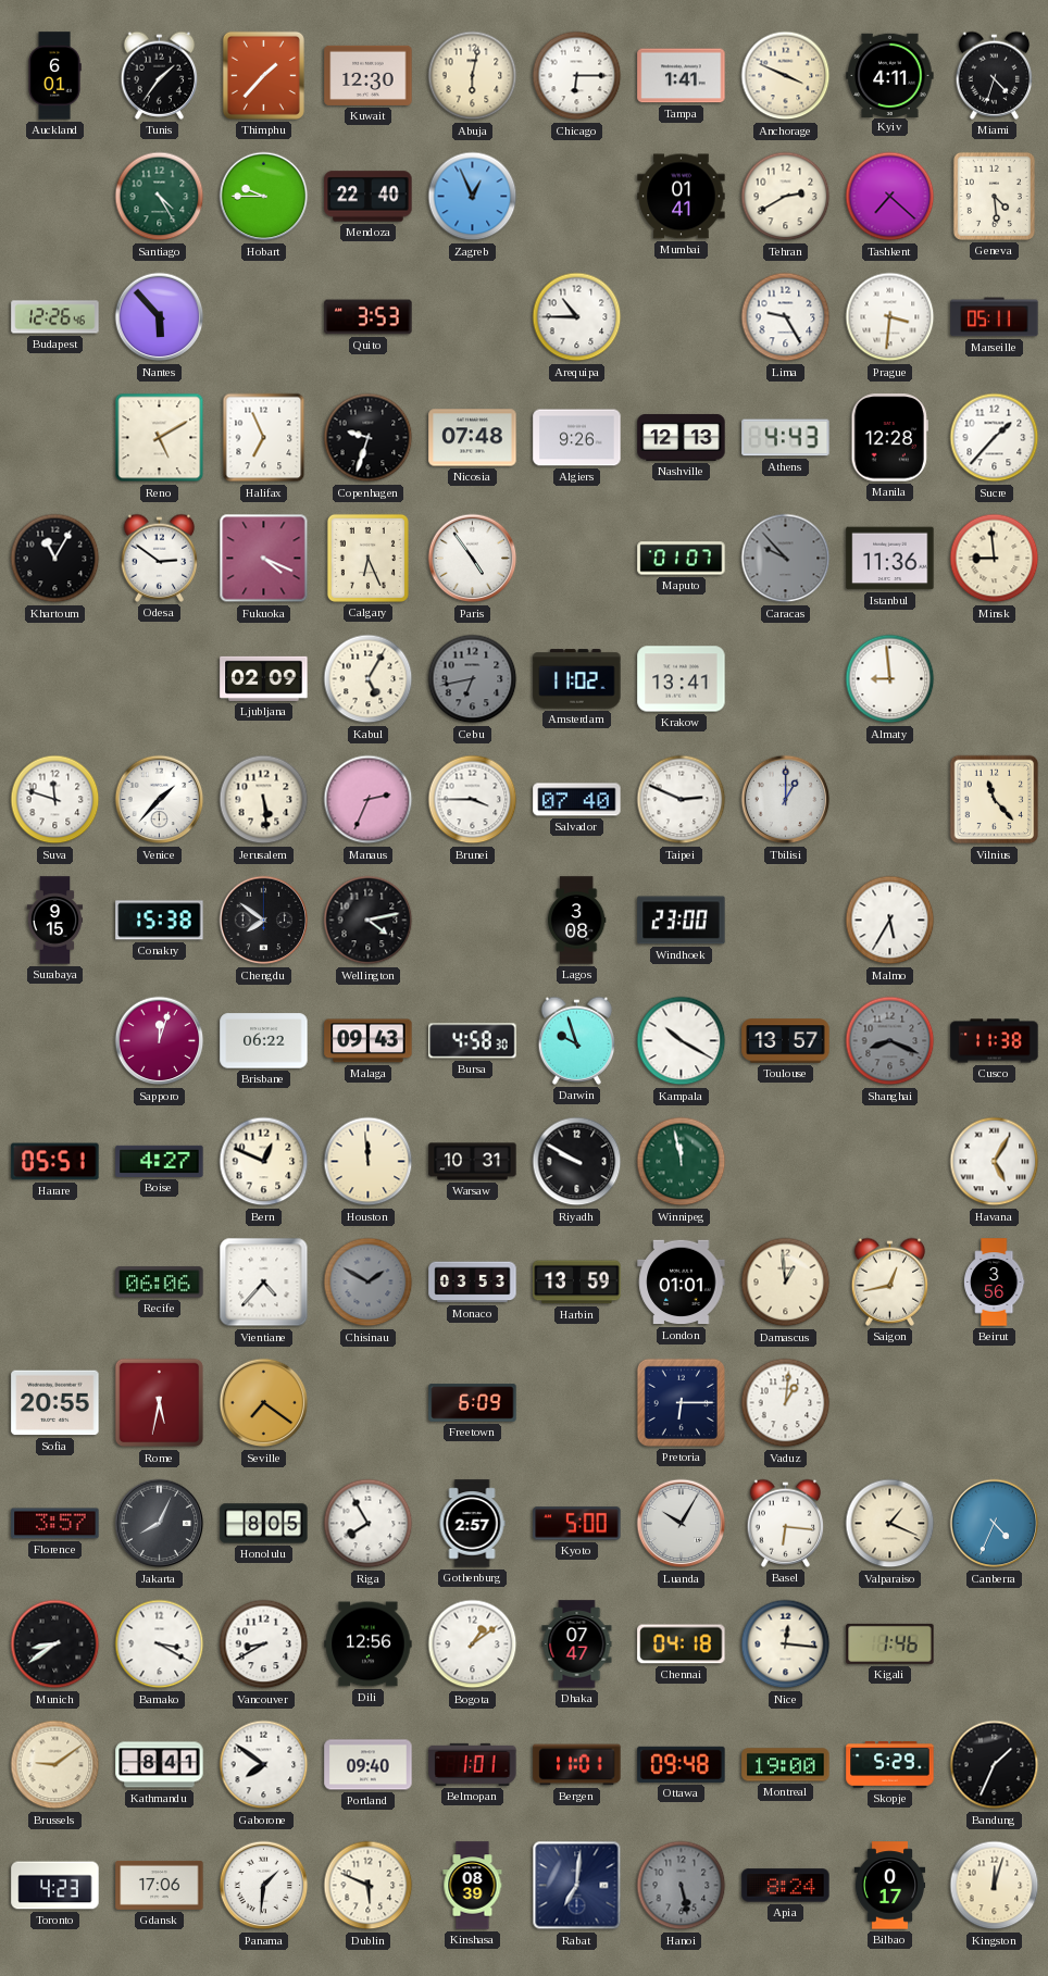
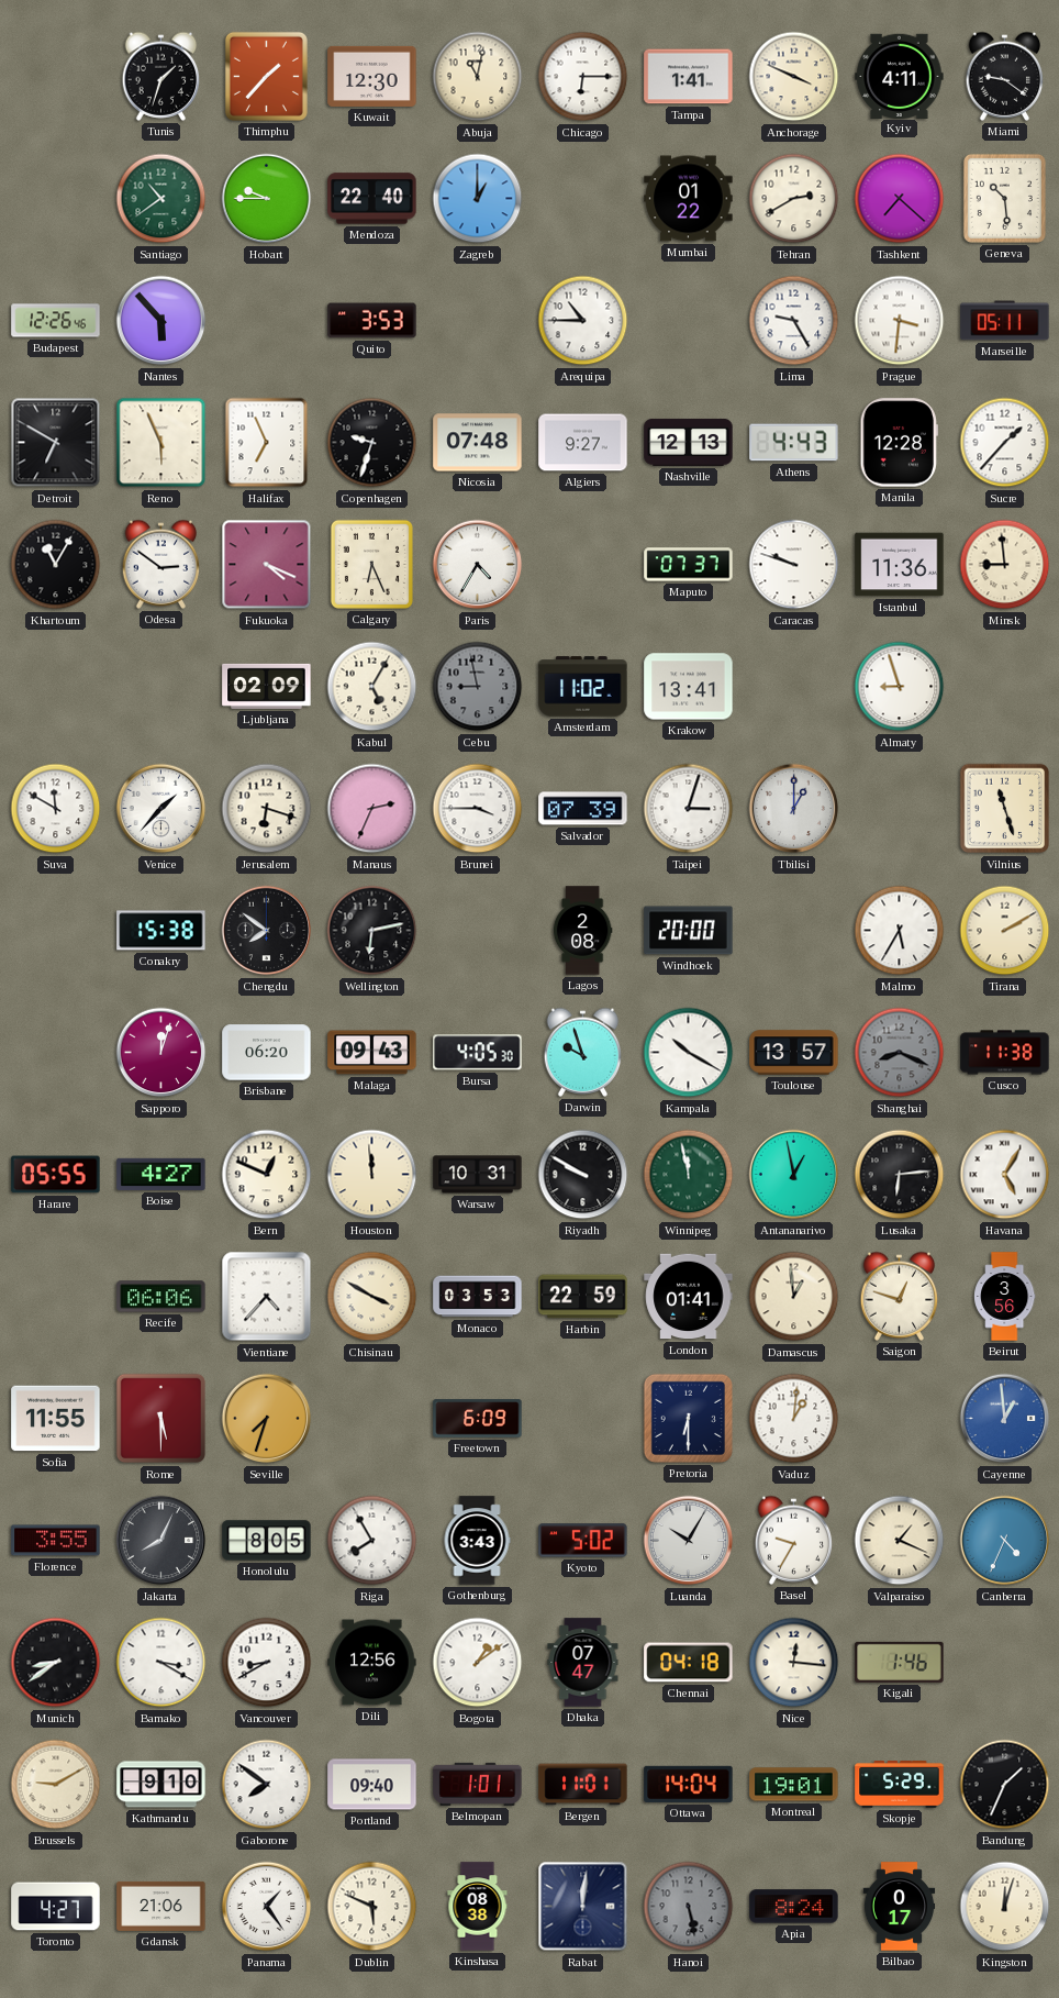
Auckland: 6:01 -> none
Tunis: 1:36 -> 1:33
Abuja: 6:02 -> 11:02
Miami: 4:33 -> 9:21
Santiago: 4:25 -> 10:39
Zagreb: 12:56 -> 1:00
Mumbai: 01:41 -> 01:22
Geneva: 4:29 -> 10:29
Detroit: none -> 6:50
Reno: 5:10 -> 5:56
Algiers: 9:26 -> 9:27
Paris: 4:54 -> 4:35
Maputo: 01:07 -> 07:37
Caracas: 9:53 -> 9:48
Caracas dial: grey -> white
Cebu: 6:43 -> 8:58
Almaty: 8:59 -> 8:57
Suva: 11:48 -> 11:50
Jerusalem: 5:29 -> 6:18
Salvador: 07:40 -> 07:39
Taipei: 2:49 -> 3:03
Vilnius: 11:23 -> 11:27
Surabaya: 9:15 -> none
Wellington: 4:13 -> 6:13
Lagos: 3:08 -> 2:08
Windhoek: 23:00 -> 20:00
Tirana: none -> 2:10
Brisbane: 06:22 -> 06:20
Bursa: 4:58 -> 4:05
Harare: 05:51 -> 05:55
Antananarivo: none -> 12:58
Lusaka: none -> 6:14
Chisinau: 1:50 -> 3:50
Chisinau dial: grey -> cream
Harbin: 13:59 -> 22:59
London: 01:01 -> 01:41
Saigon: 12:43 -> 12:48
Sofia: 20:55 -> 11:55
Rome: 5:32 -> 5:30
Seville: 7:21 -> 7:33
Pretoria: 6:15 -> 6:30
Cayenne: none -> 12:59
Florence: 3:57 -> 3:55
Gothenburg: 2:57 -> 3:43
Kyoto: 5:00 -> 5:02
Basel: 6:16 -> 9:35
Brussels: 9:09 -> 9:10
Kathmandu: 8:41 -> 9:10
Ottawa: 09:48 -> 14:04
Montreal: 19:00 -> 19:01
Toronto: 4:23 -> 4:27
Gdansk: 17:06 -> 21:06
Panama: 1:31 -> 1:24
Kinshasa: 08:39 -> 08:38
Rabat: 7:01 -> 12:01
